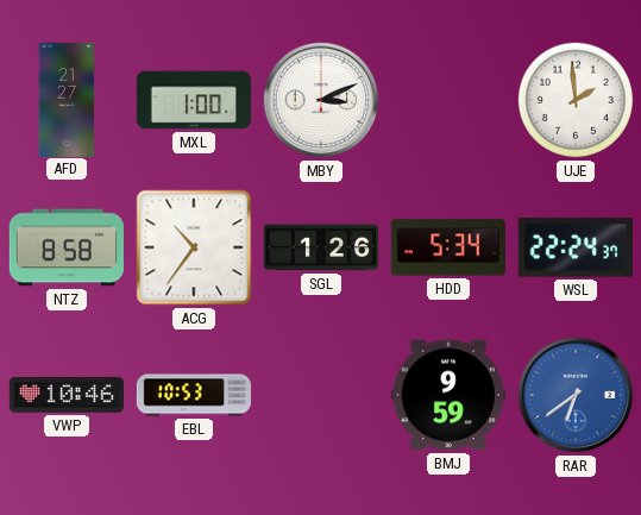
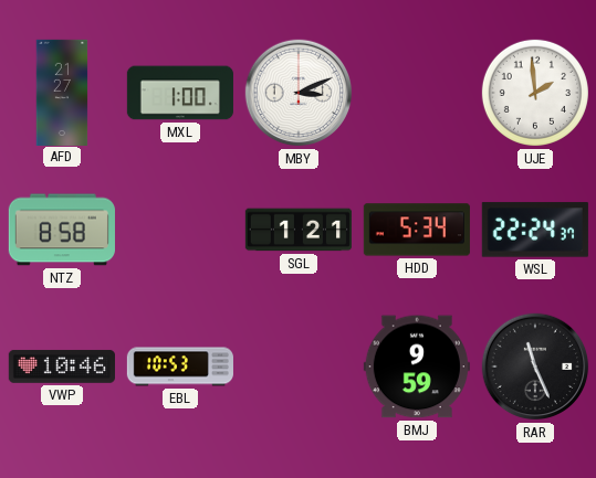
ACG: 10:36 -> none
SGL: 1:26 -> 1:21
RAR: 6:39 -> 11:26
RAR dial: blue -> black
